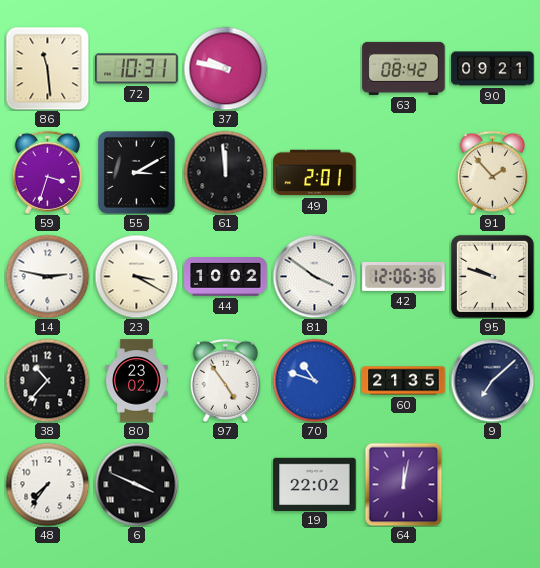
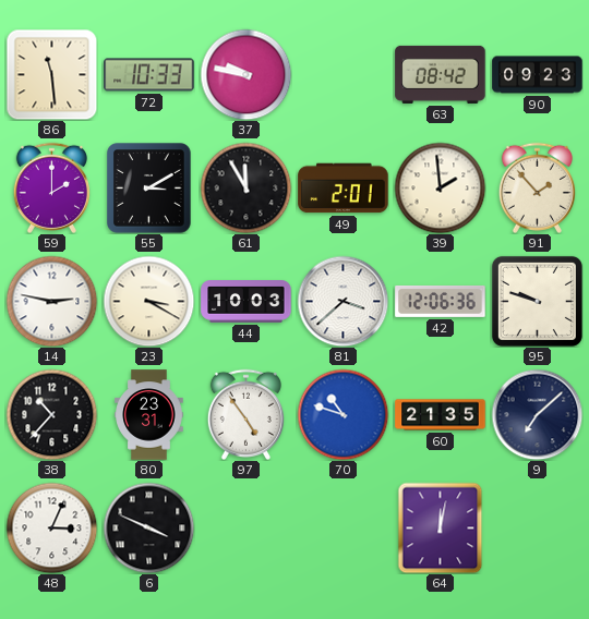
72: 10:31 -> 10:33
90: 09:21 -> 09:23
59: 3:33 -> 2:00
61: 11:59 -> 11:55
39: none -> 1:59
44: 10:02 -> 10:03
81: 3:51 -> 3:38
80: 23:02 -> 23:31
48: 7:36 -> 3:04
19: 22:02 -> none
